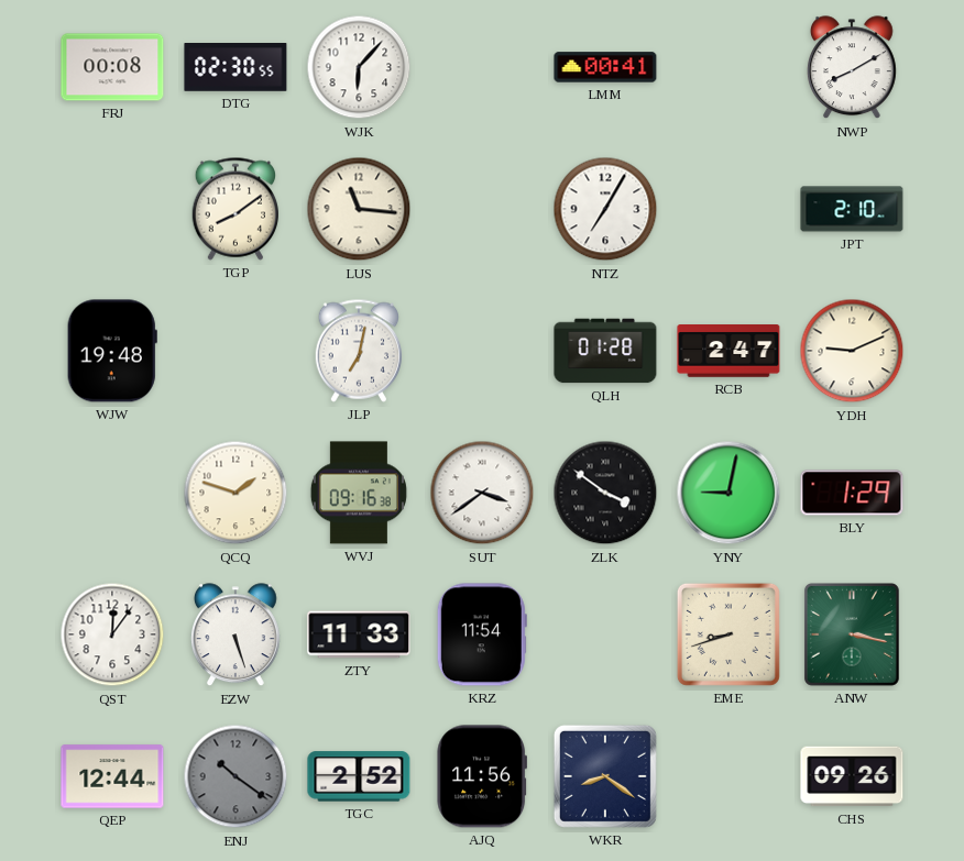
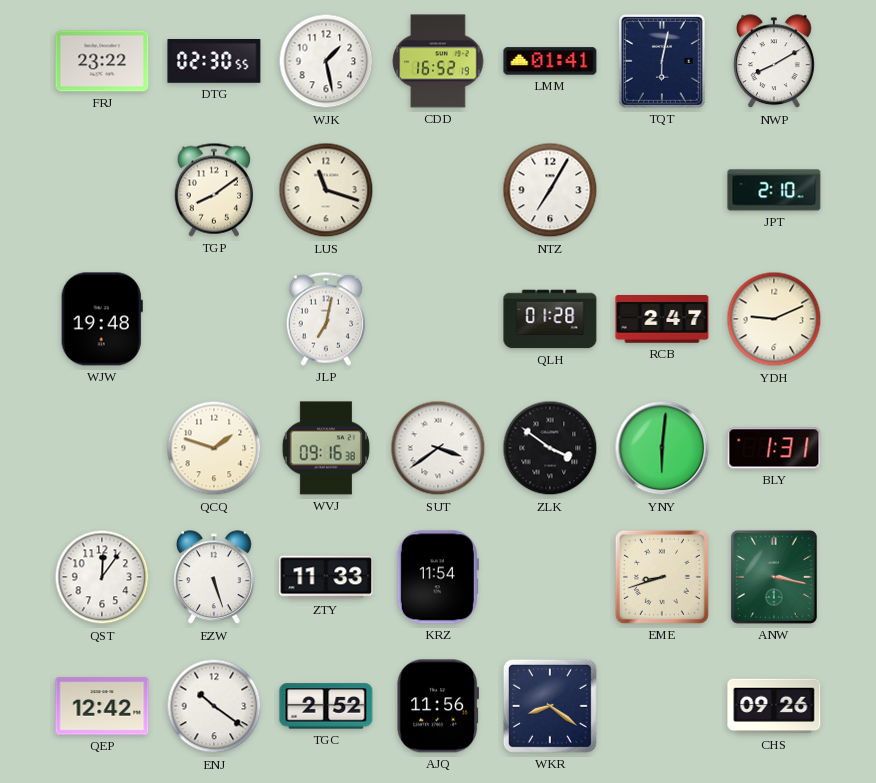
FRJ: 00:08 -> 23:22
WJK: 6:07 -> 1:28
CDD: none -> 16:52
LMM: 00:41 -> 01:41
TQT: none -> 6:02
LUS: 11:16 -> 11:18
YNY: 9:02 -> 6:01
BLY: 1:29 -> 1:31
QEP: 12:44 -> 12:42
ENJ dial: grey -> white
